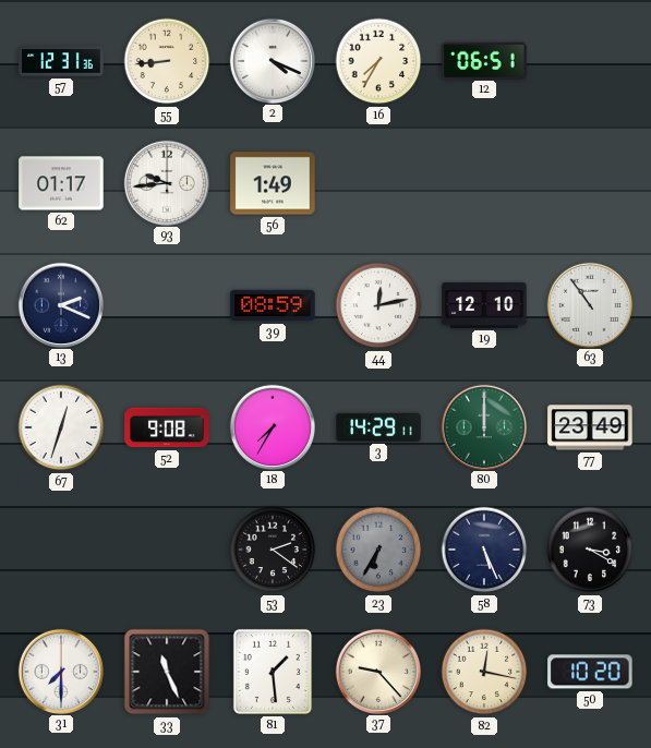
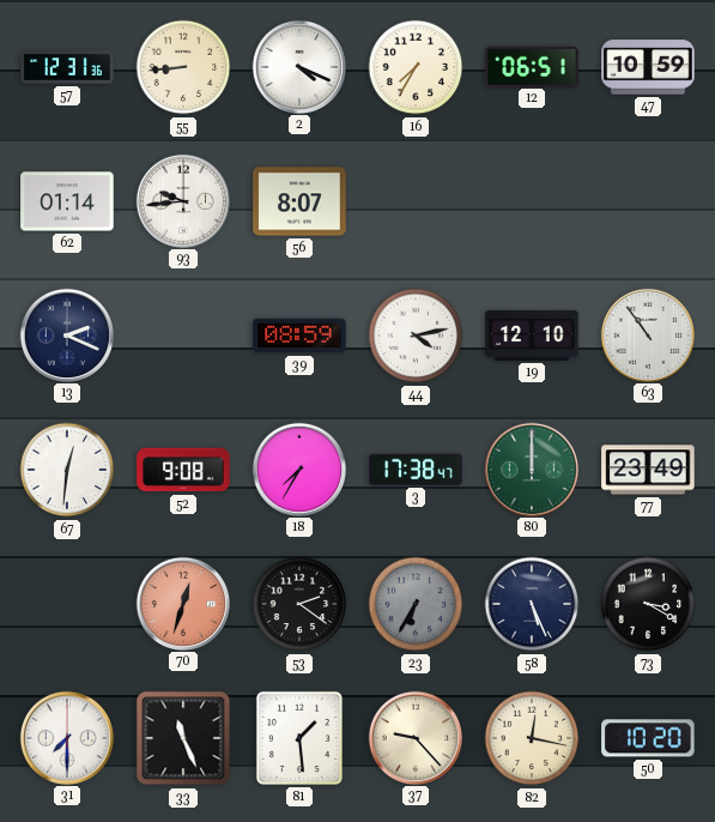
47: none -> 10:59
62: 01:17 -> 01:14
56: 1:49 -> 8:07
44: 12:13 -> 4:13
67: 12:33 -> 12:31
3: 14:29 -> 17:38
70: none -> 12:33
